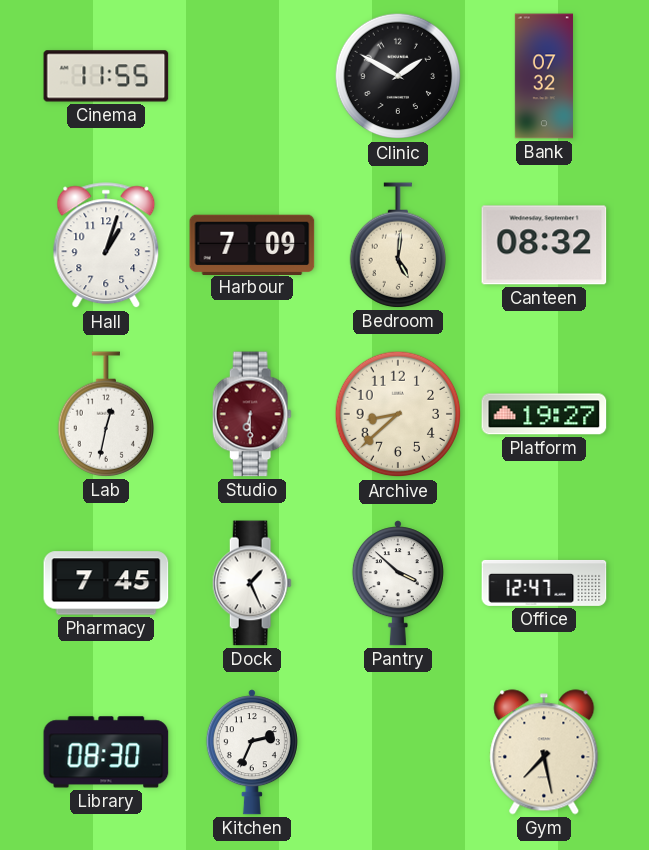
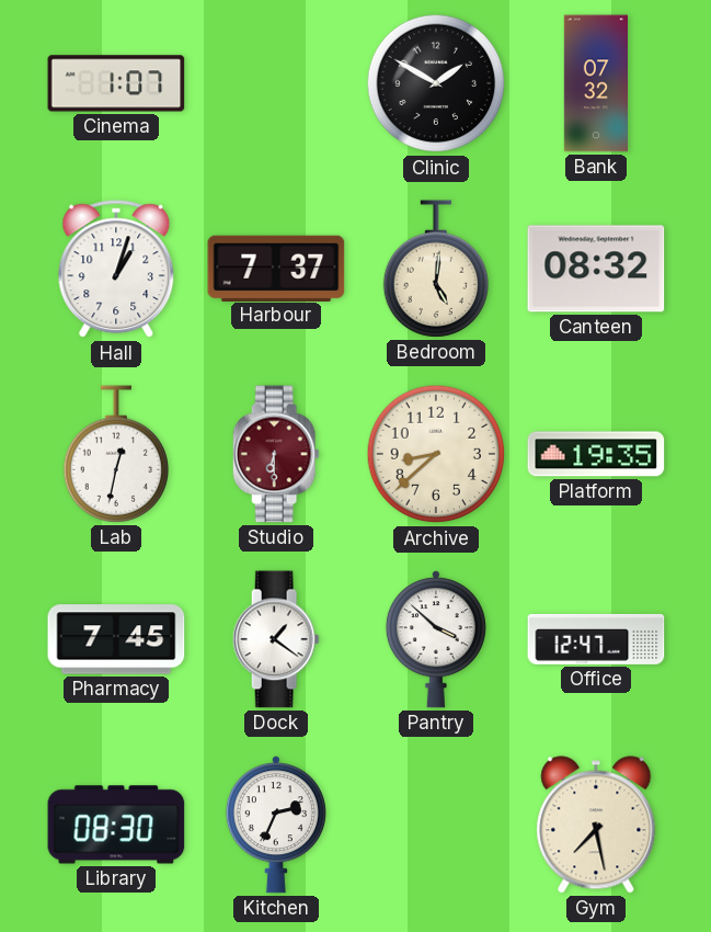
Cinema: 11:55 -> 1:07
Harbour: 7:09 -> 7:37
Platform: 19:27 -> 19:35
Dock: 1:26 -> 1:21
